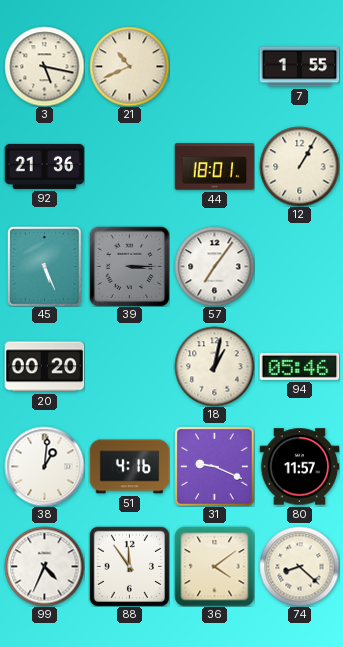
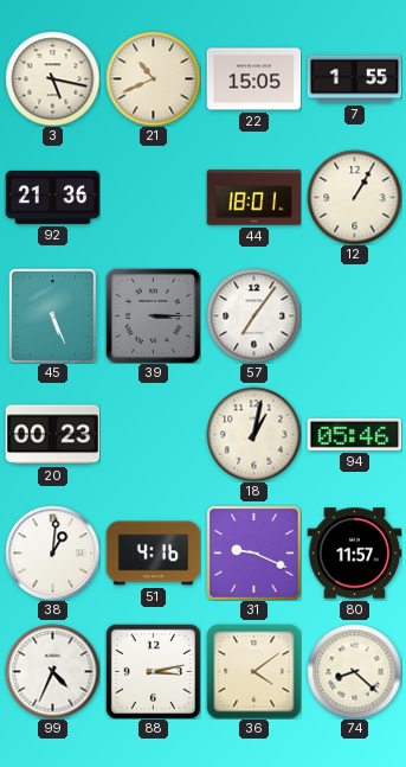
22: none -> 15:05
20: 00:20 -> 00:23
88: 11:54 -> 3:13
